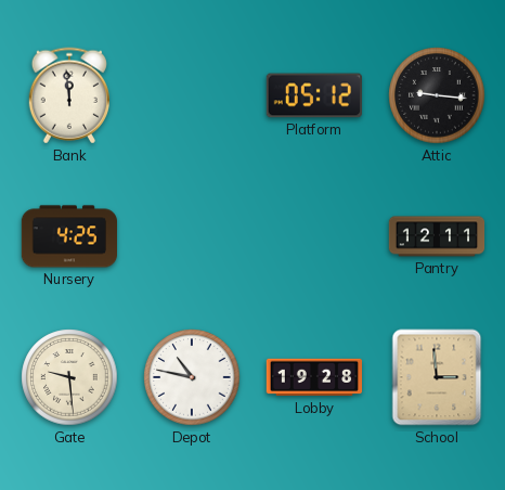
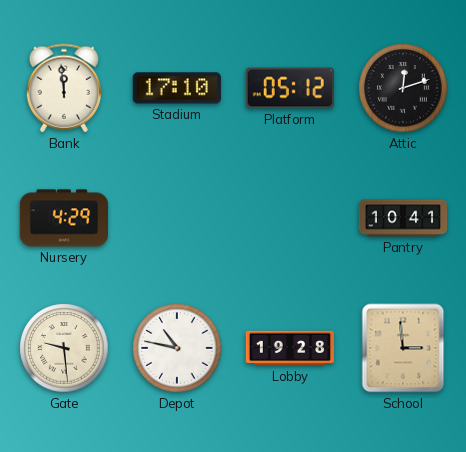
Stadium: none -> 17:10
Attic: 9:16 -> 12:12
Nursery: 4:25 -> 4:29
Pantry: 12:11 -> 10:41
